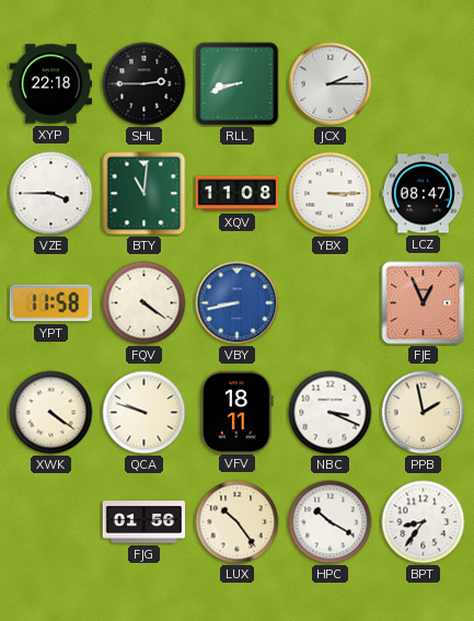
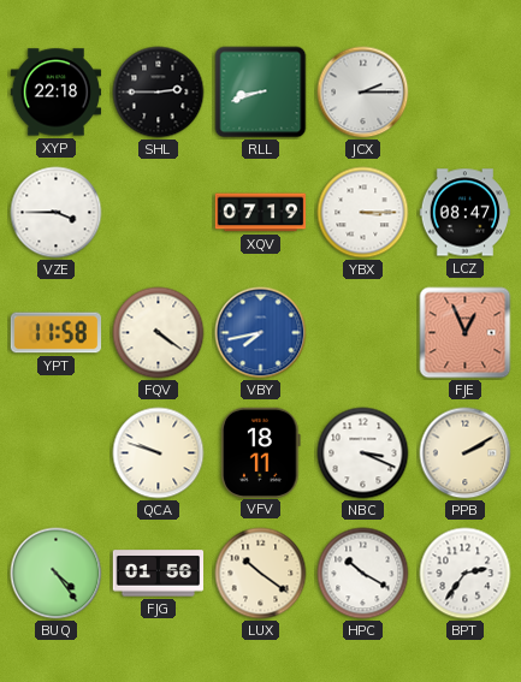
BTY: 11:01 -> none
XQV: 11:08 -> 07:19
VBY: 8:43 -> 7:43
XWK: 4:21 -> none
PPB: 1:58 -> 2:10
BUQ: none -> 4:24
LUX: 10:24 -> 10:21
BPT: 8:36 -> 2:36
